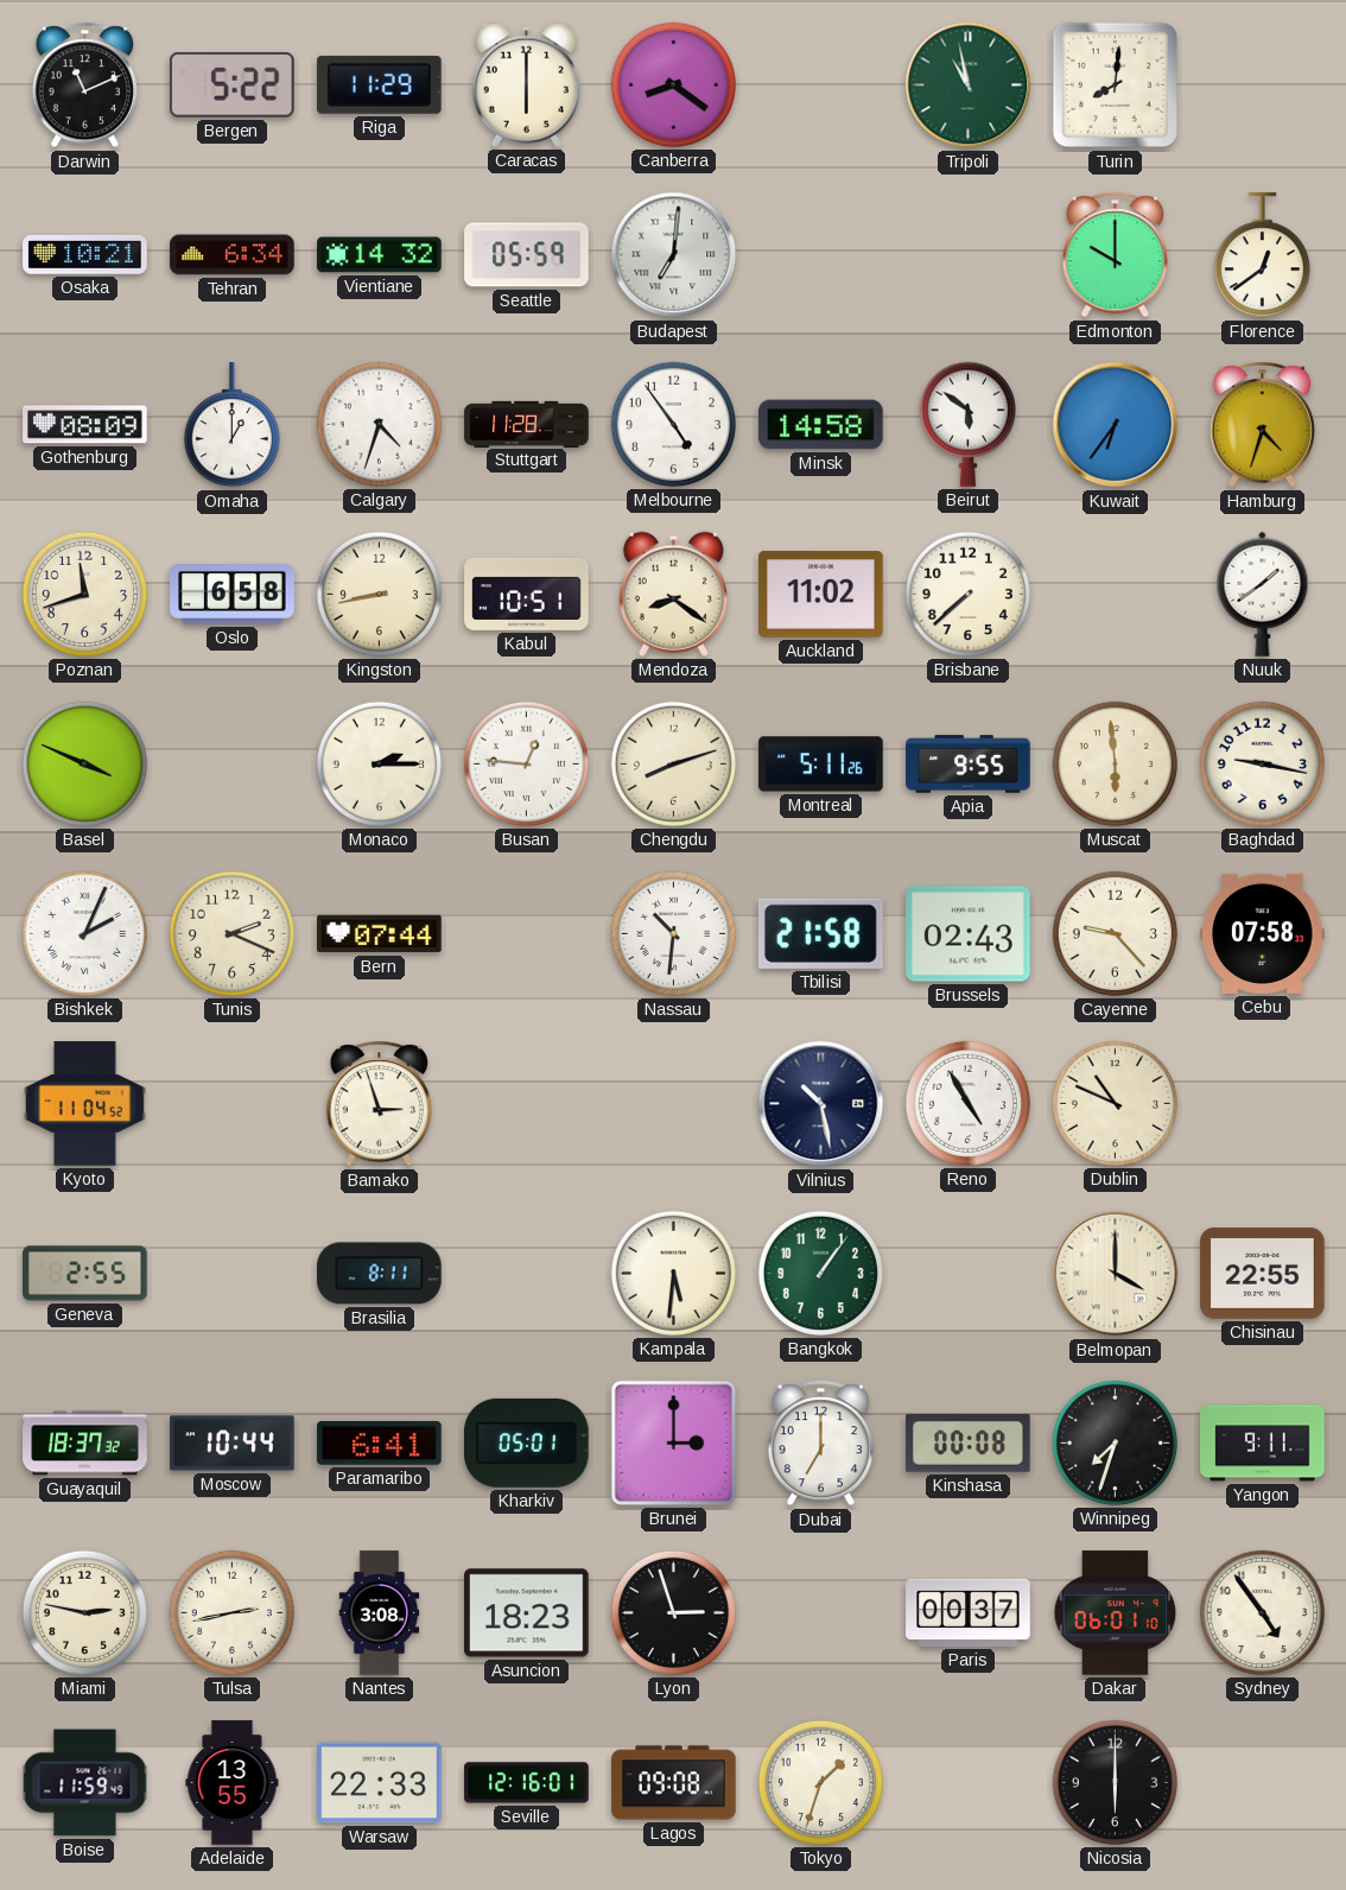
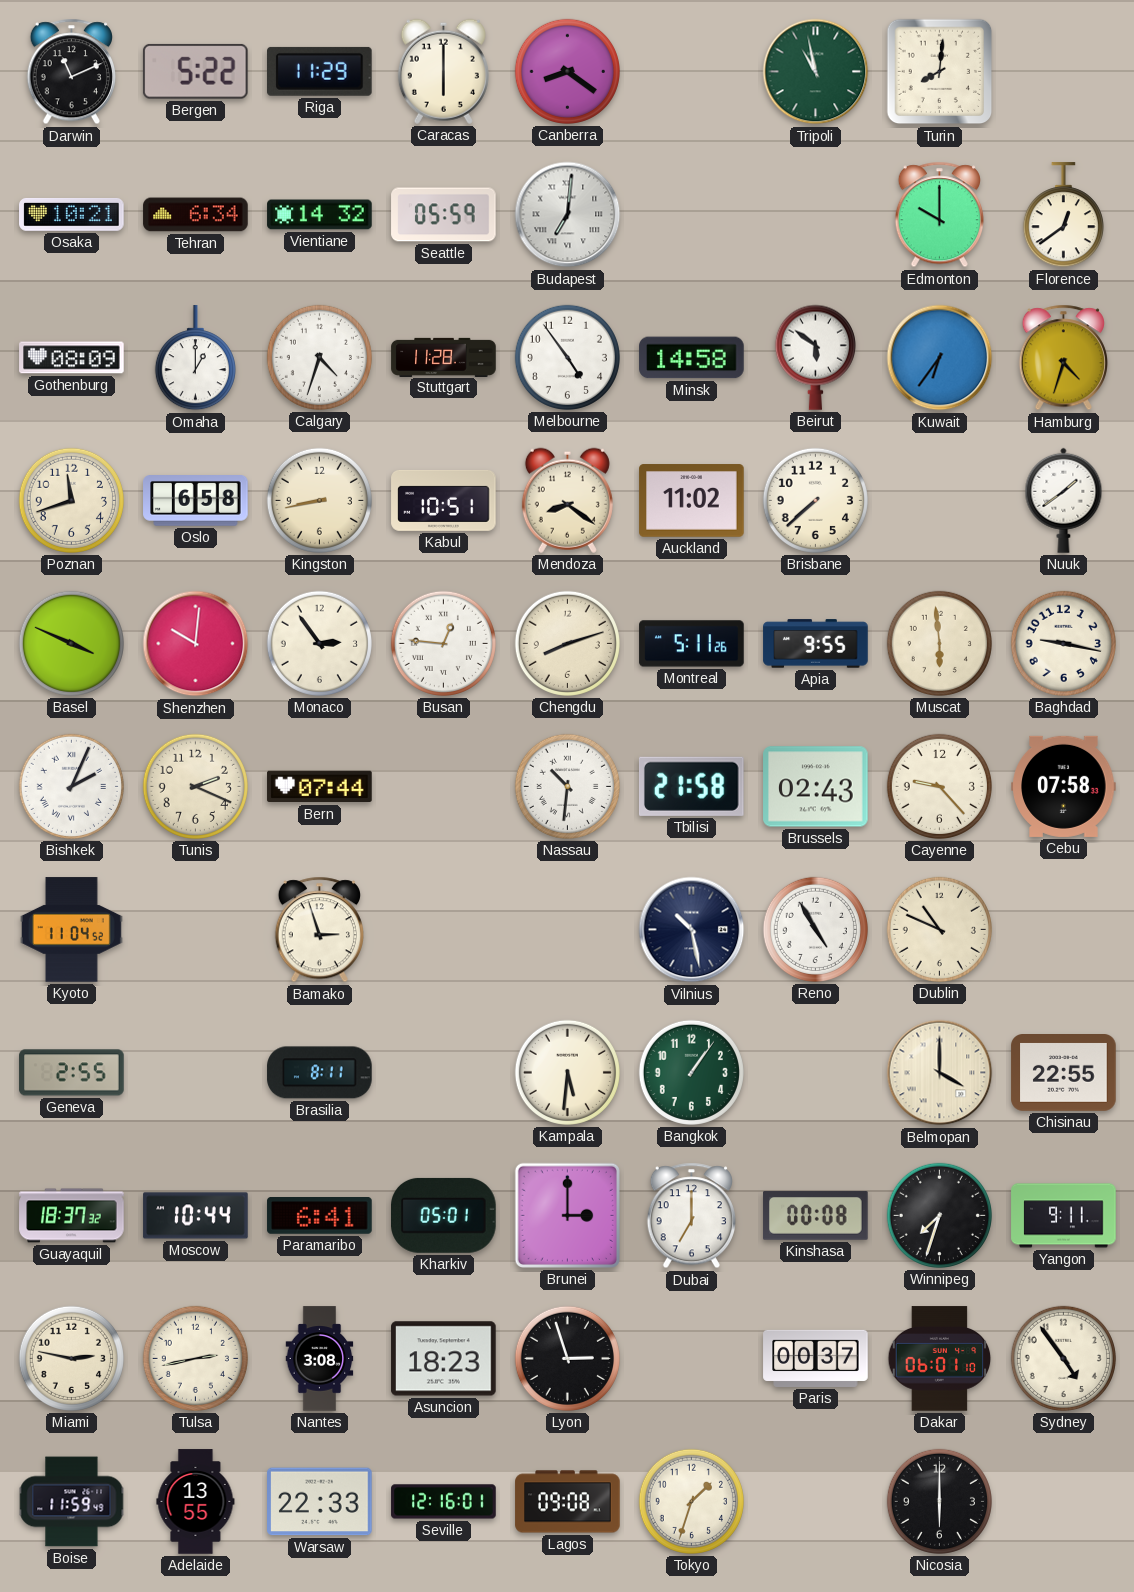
Shenzhen: none -> 10:01
Monaco: 2:15 -> 2:54
